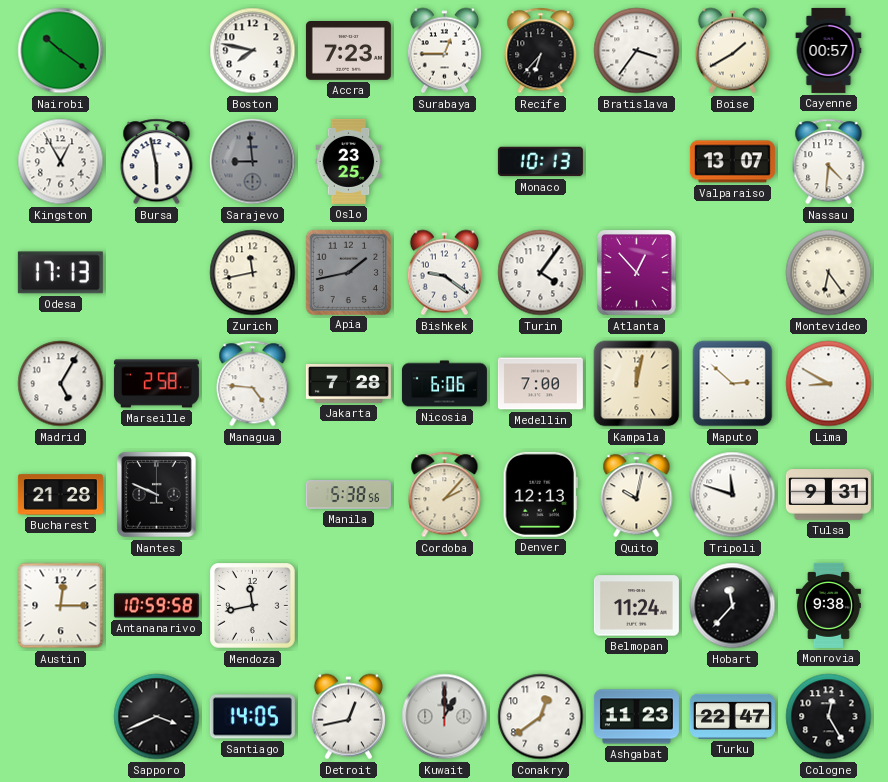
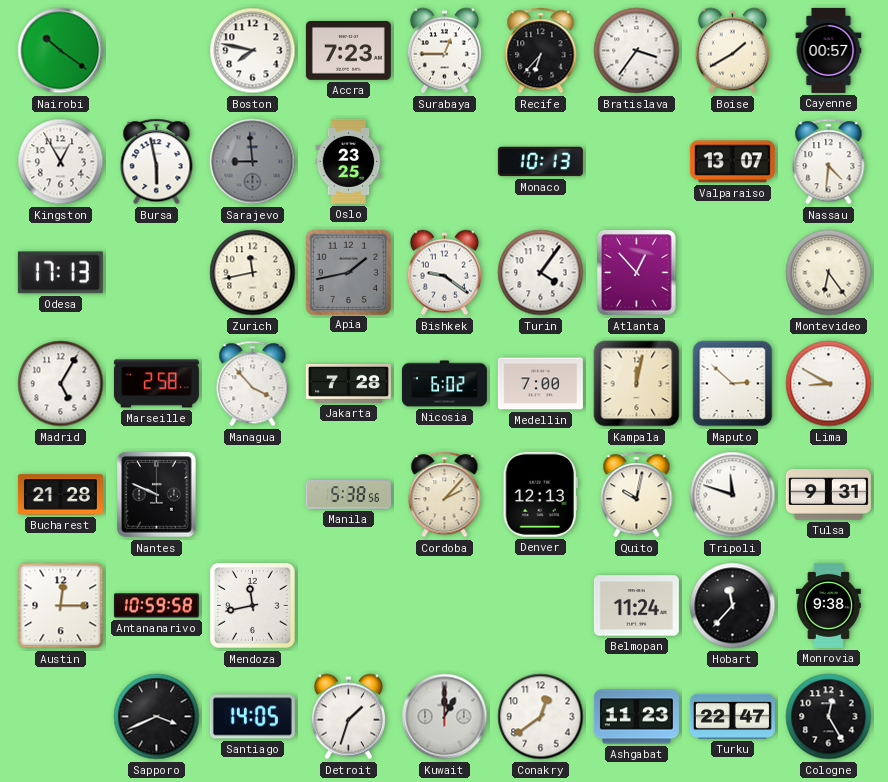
Managua: 4:46 -> 3:53
Nicosia: 6:06 -> 6:02
Detroit: 12:43 -> 1:33
